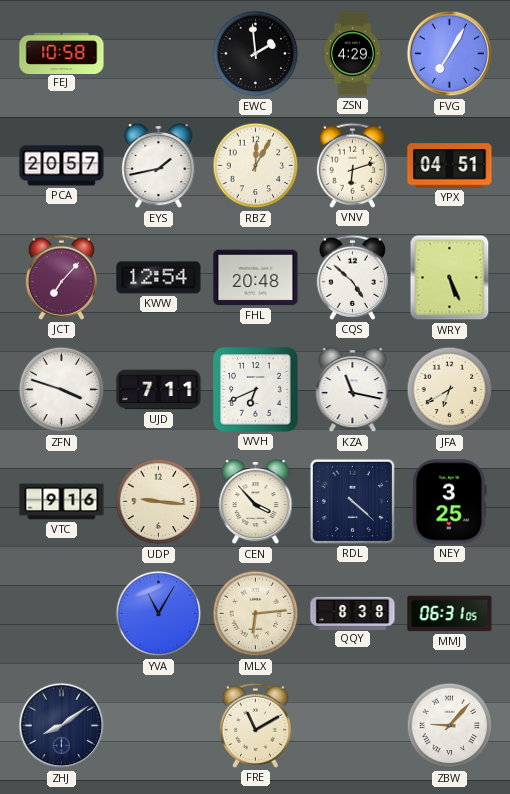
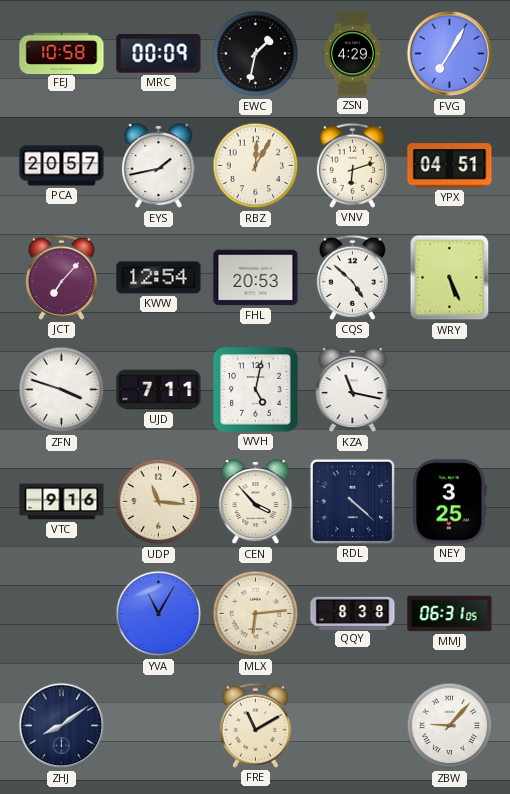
MRC: none -> 00:09
EWC: 1:59 -> 1:32
FHL: 20:48 -> 20:53
WVH: 6:41 -> 5:02
JFA: 6:40 -> none
UDP: 9:16 -> 11:16
